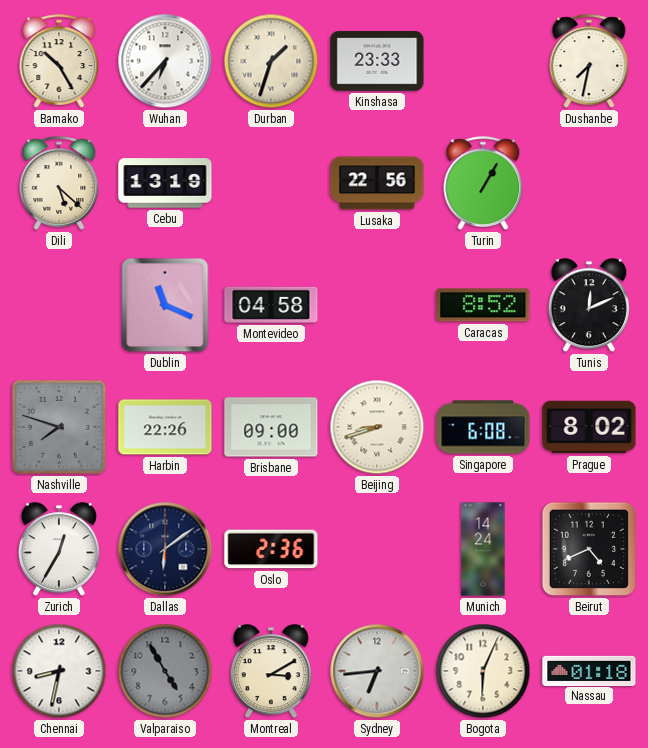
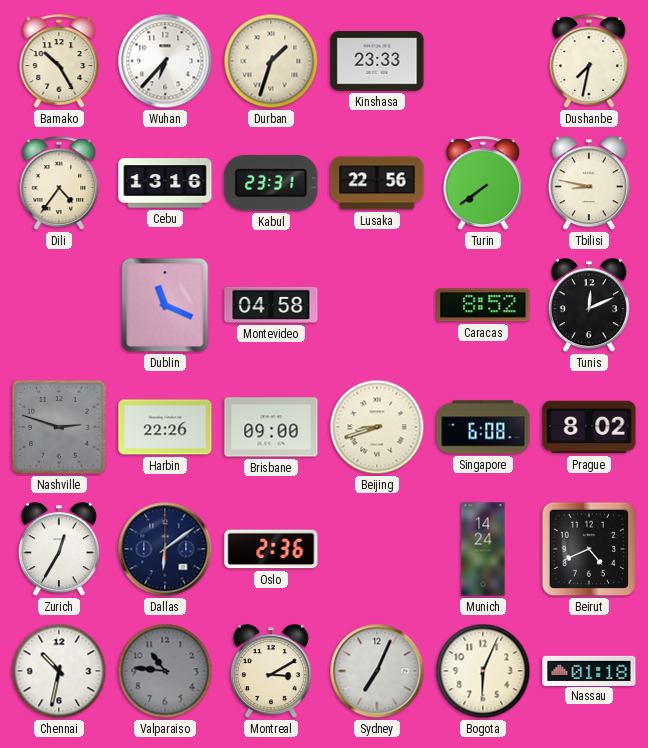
Dili: 5:22 -> 4:36
Cebu: 13:19 -> 13:16
Kabul: none -> 23:31
Turin: 1:05 -> 7:39
Tbilisi: none -> 8:47
Nashville: 7:48 -> 2:48
Chennai: 8:32 -> 10:32
Valparaiso: 4:55 -> 10:46
Sydney: 6:44 -> 7:04
